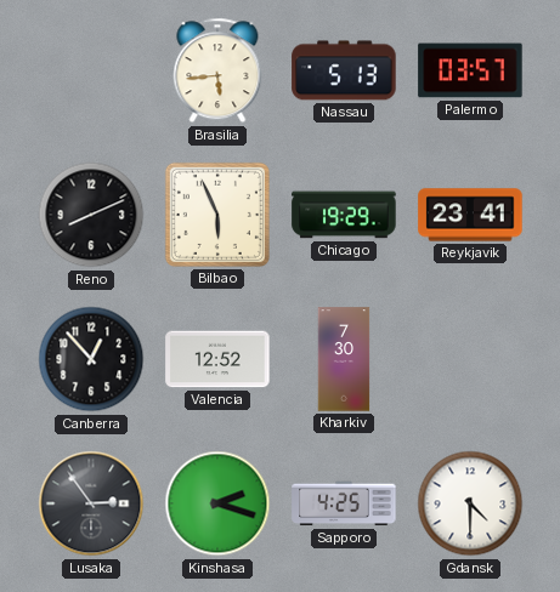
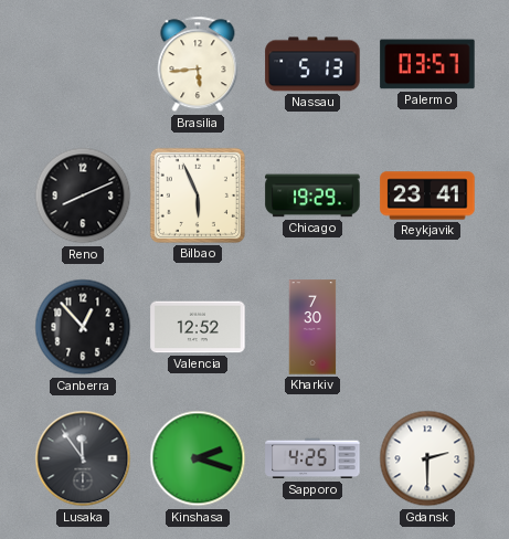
Lusaka: 2:54 -> 11:54
Gdansk: 4:30 -> 2:30
